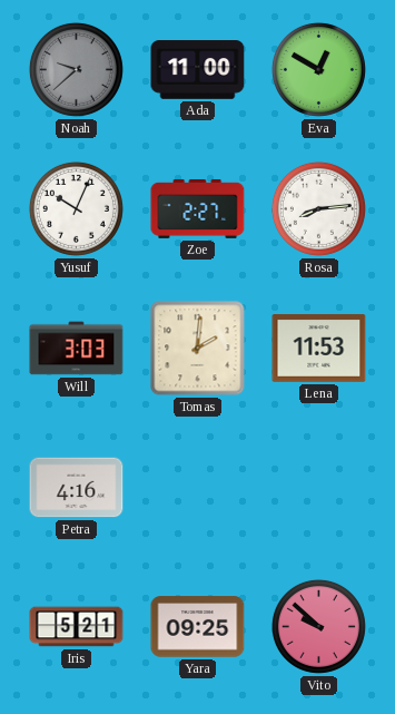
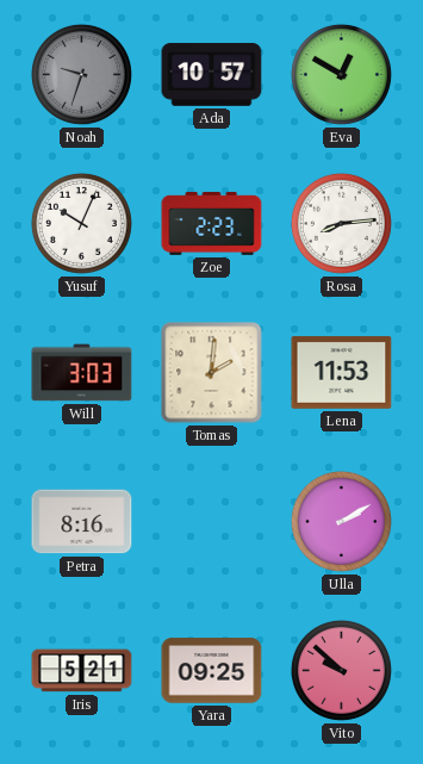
Noah: 9:38 -> 9:33
Ada: 11:00 -> 10:57
Zoe: 2:27 -> 2:23
Petra: 4:16 -> 8:16
Ulla: none -> 2:10
